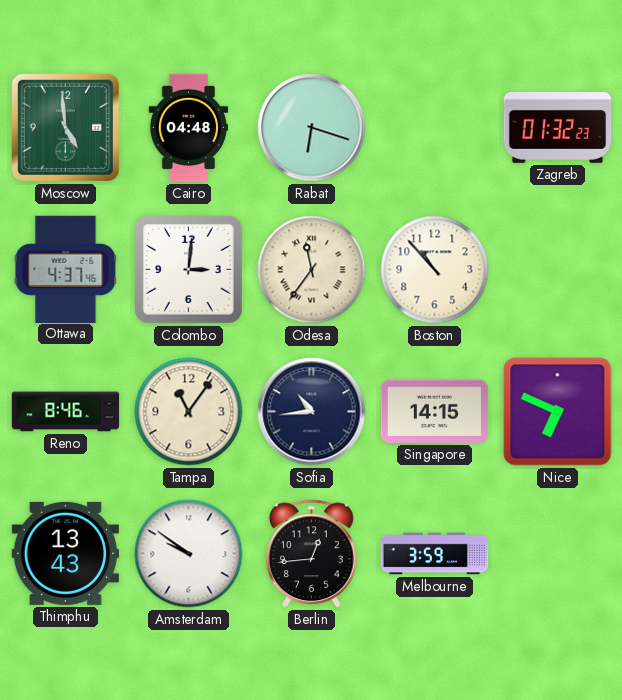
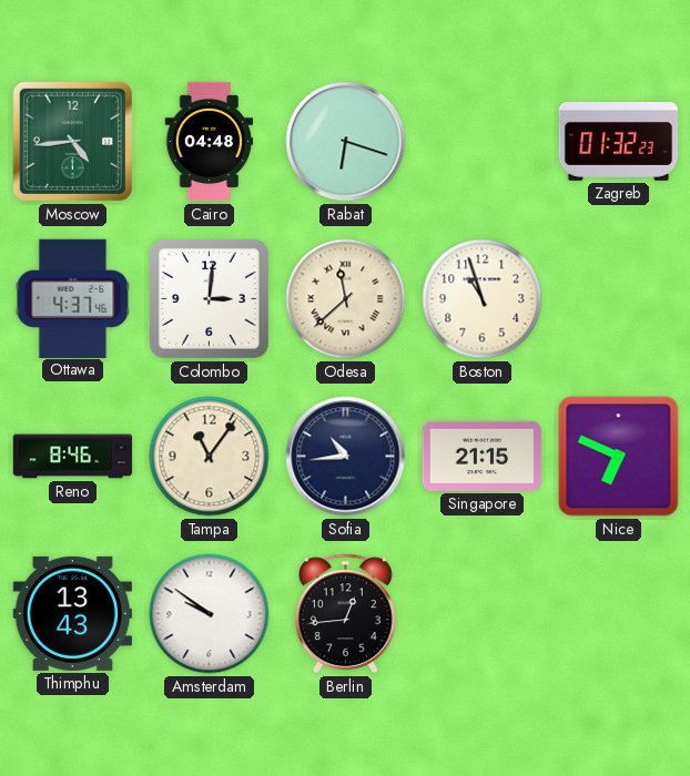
Moscow: 4:59 -> 4:44
Odesa: 11:36 -> 11:38
Boston: 10:53 -> 10:57
Singapore: 14:15 -> 21:15
Melbourne: 3:59 -> none
